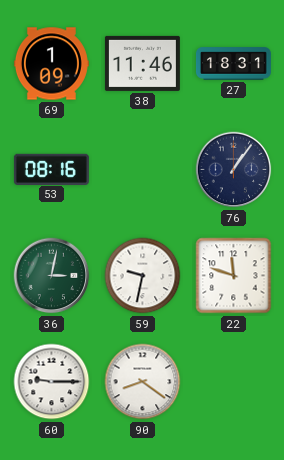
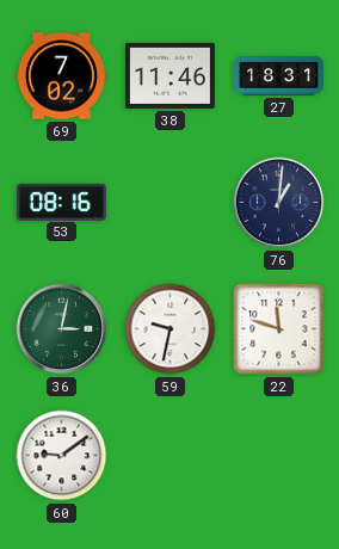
69: 1:09 -> 7:02
76: 1:06 -> 1:01
60: 9:15 -> 9:09
90: 8:21 -> none
